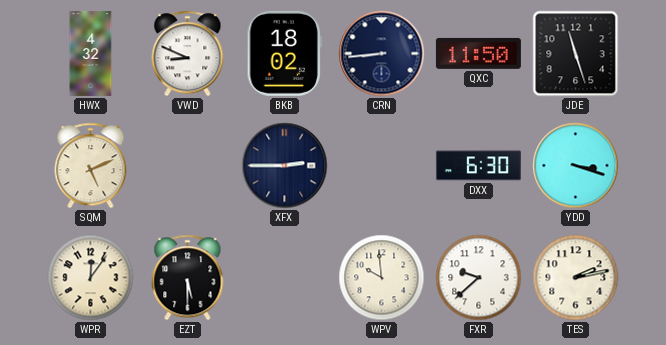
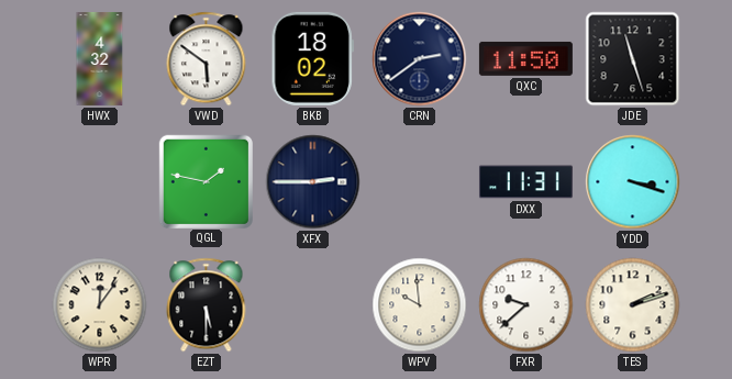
VWD: 8:49 -> 5:51
CRN: 8:44 -> 2:39
SQM: 5:11 -> none
QGL: none -> 1:47
DXX: 6:30 -> 11:31
TES: 2:13 -> 2:12
